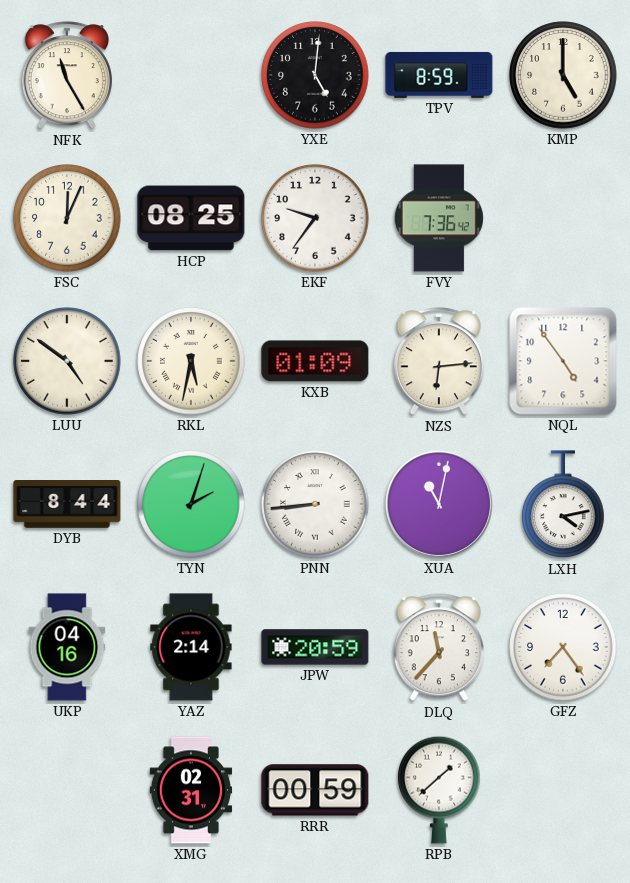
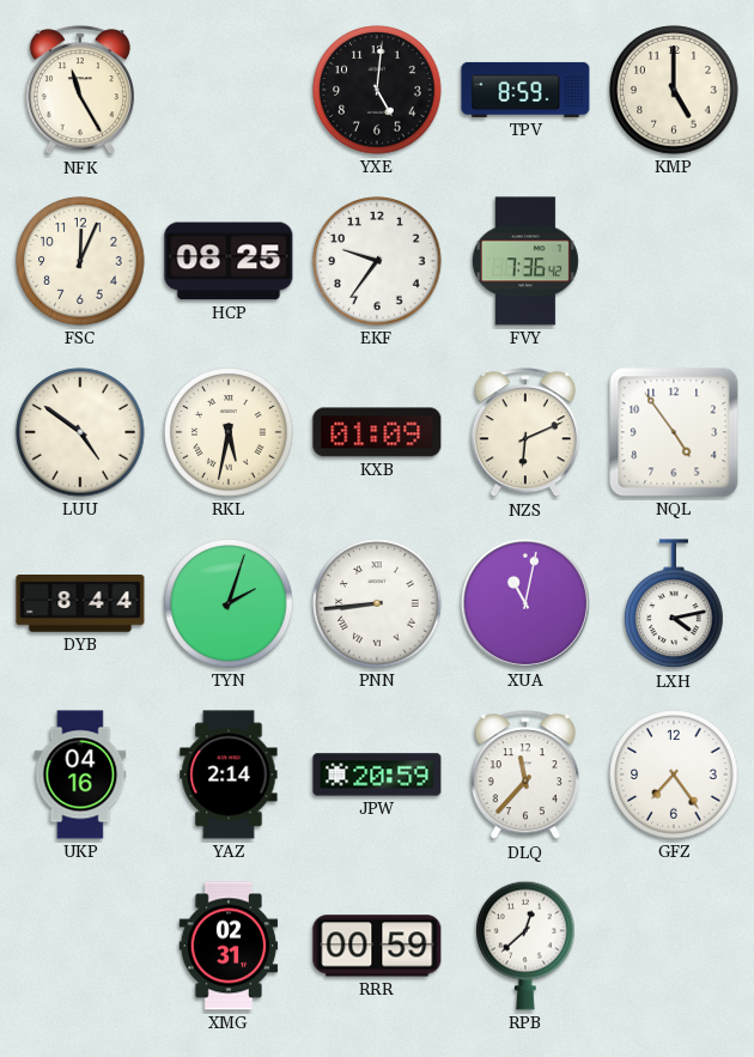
NZS: 6:14 -> 6:11
RPB: 1:38 -> 12:38
